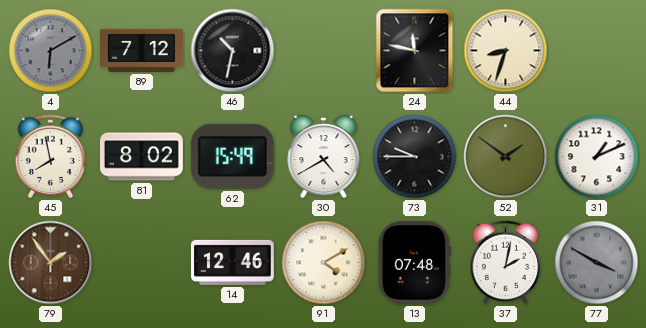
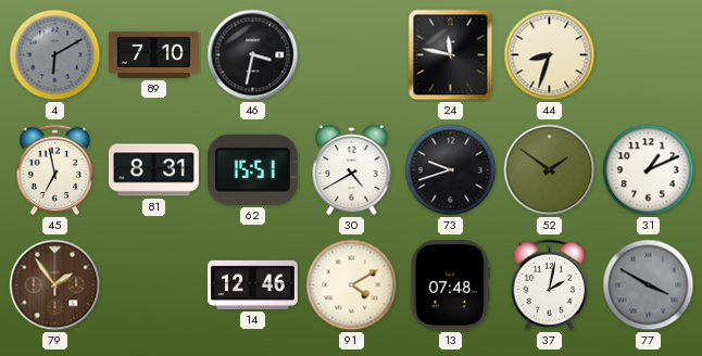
89: 7:12 -> 7:10
46: 10:32 -> 3:32
45: 7:58 -> 6:58
81: 8:02 -> 8:31
62: 15:49 -> 15:51
73: 9:45 -> 9:42
